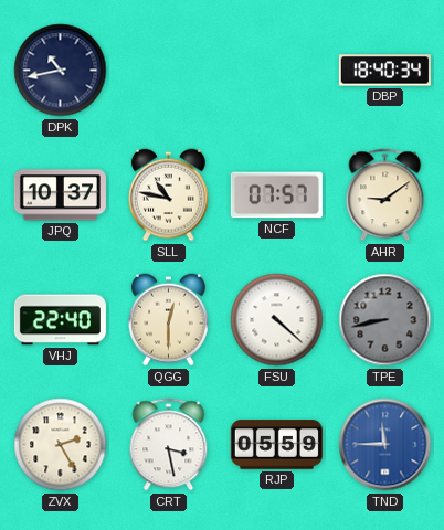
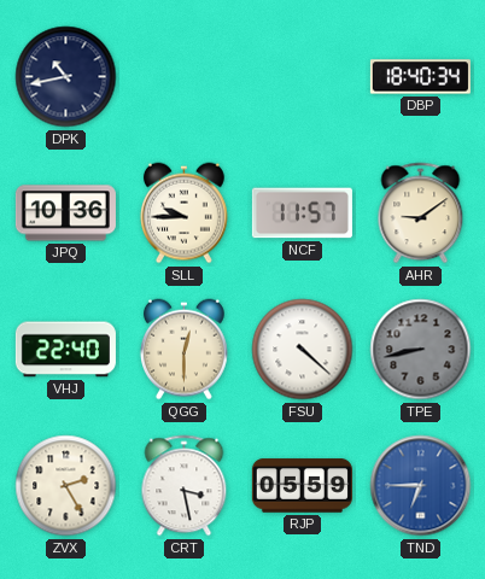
JPQ: 10:37 -> 10:36
SLL: 10:47 -> 9:45
NCF: 07:57 -> 11:57
TND: 11:45 -> 6:45
